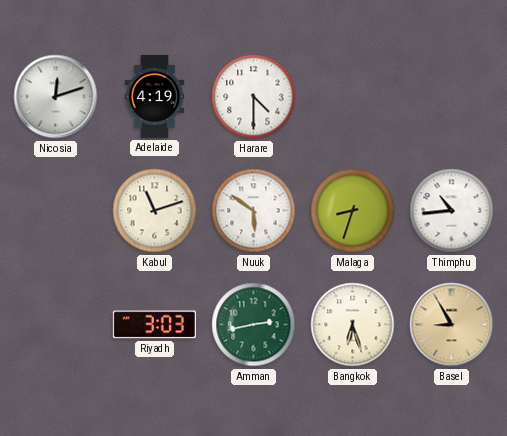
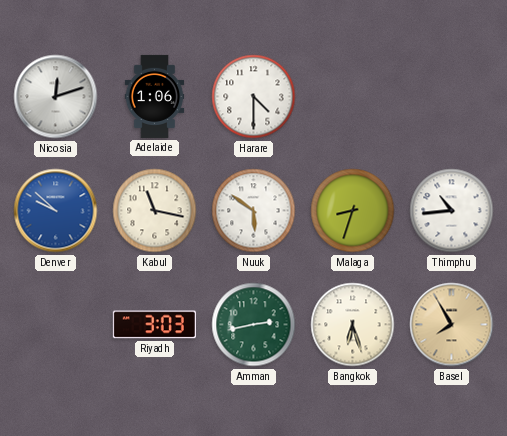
Adelaide: 4:19 -> 1:06
Denver: none -> 9:52
Kabul: 11:12 -> 11:17
Basel: 8:55 -> 7:55
